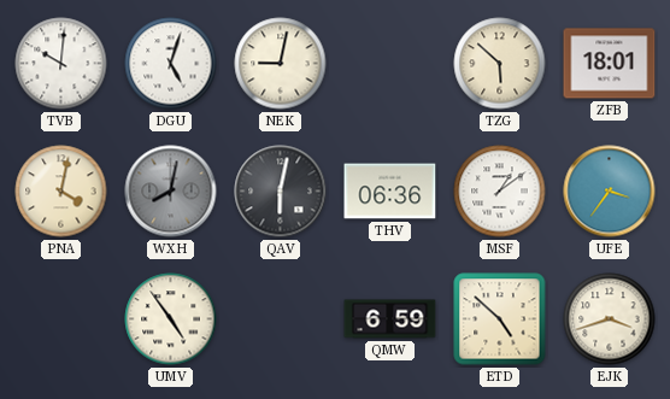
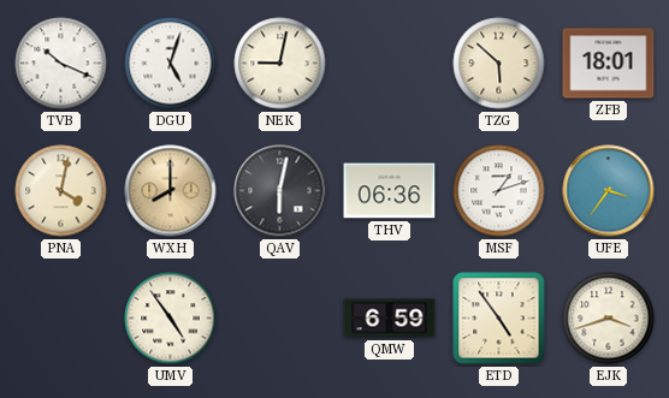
TVB: 10:01 -> 10:19
WXH: 8:02 -> 8:00
WXH dial: grey -> champagne
MSF: 1:09 -> 1:12
ETD: 4:52 -> 4:54
